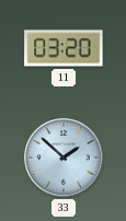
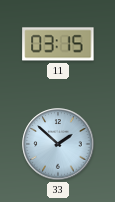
11: 03:20 -> 03:15
